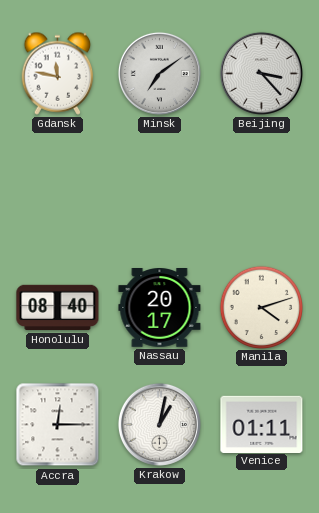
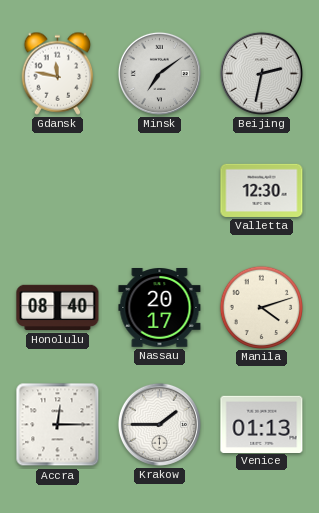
Beijing: 3:23 -> 2:32
Valletta: none -> 12:30
Krakow: 1:02 -> 1:45
Venice: 01:11 -> 01:13
